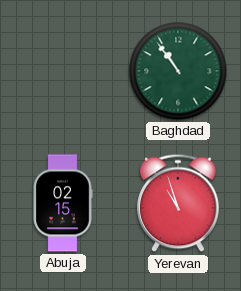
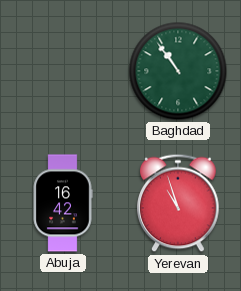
Abuja: 02:15 -> 16:42
